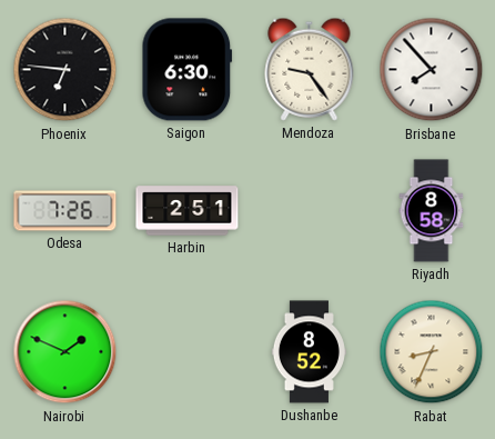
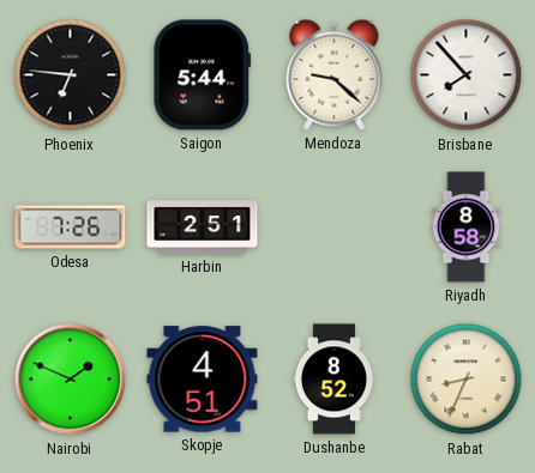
Saigon: 6:30 -> 5:44
Mendoza: 9:24 -> 9:22
Skopje: none -> 4:51
